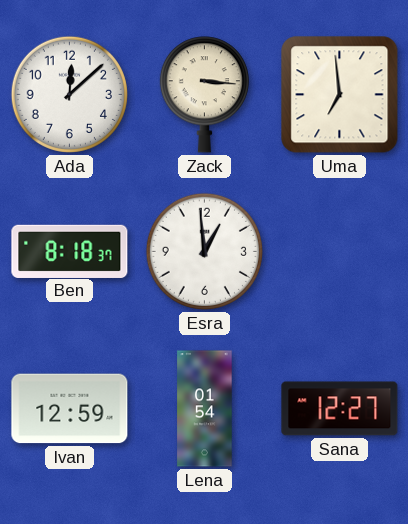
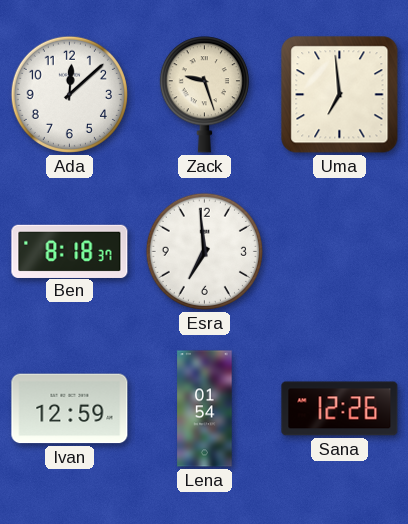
Zack: 3:16 -> 9:27
Esra: 12:59 -> 6:59
Sana: 12:27 -> 12:26
